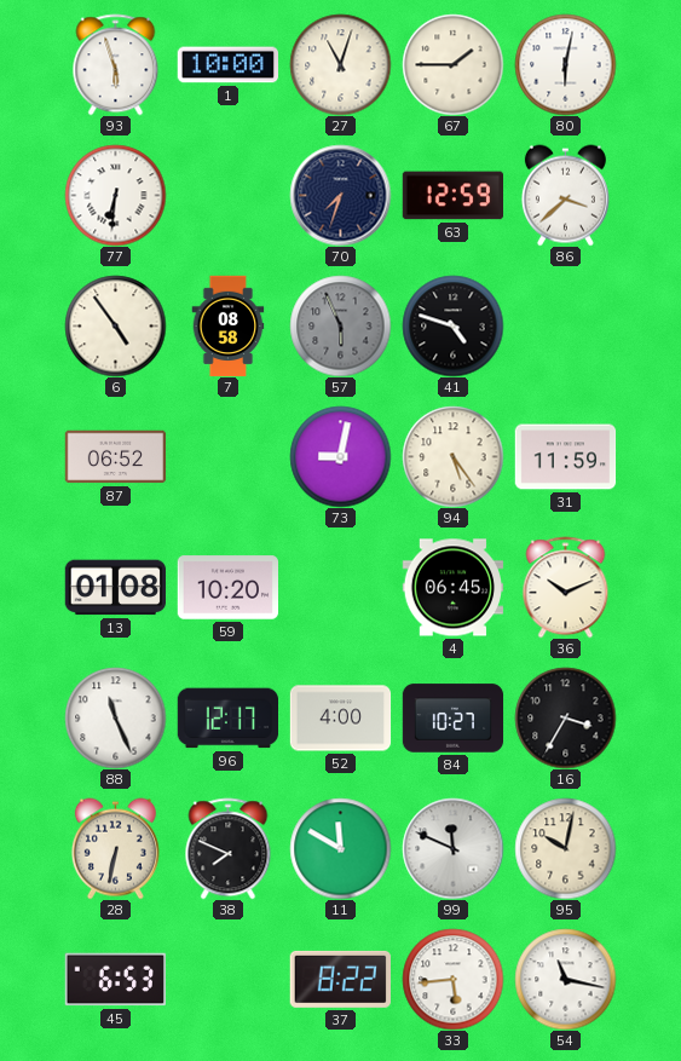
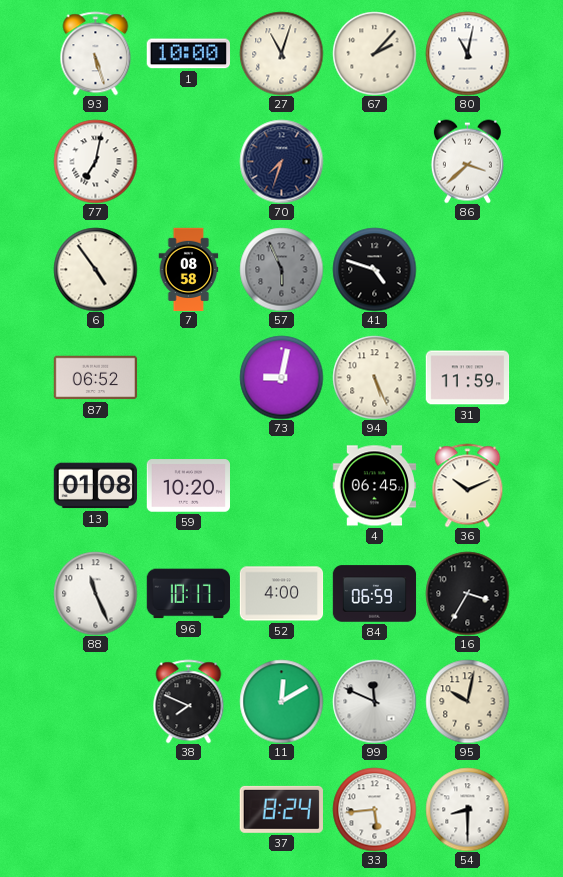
93: 5:57 -> 5:27
67: 1:45 -> 2:07
80: 6:02 -> 11:02
77: 6:31 -> 7:02
63: 12:59 -> none
94: 5:24 -> 5:26
96: 12:17 -> 10:17
84: 10:27 -> 06:59
28: 6:32 -> none
11: 11:50 -> 12:10
45: 6:53 -> none
37: 8:22 -> 8:24
54: 11:17 -> 8:30
